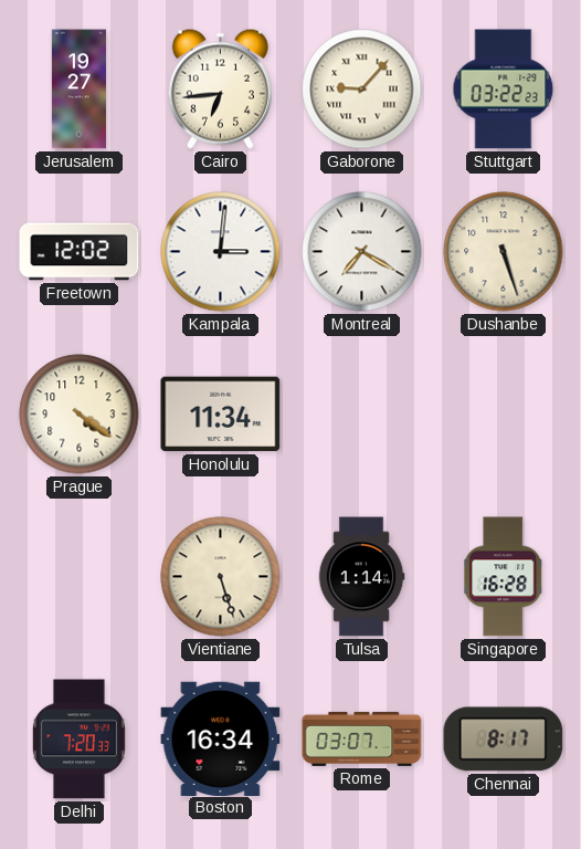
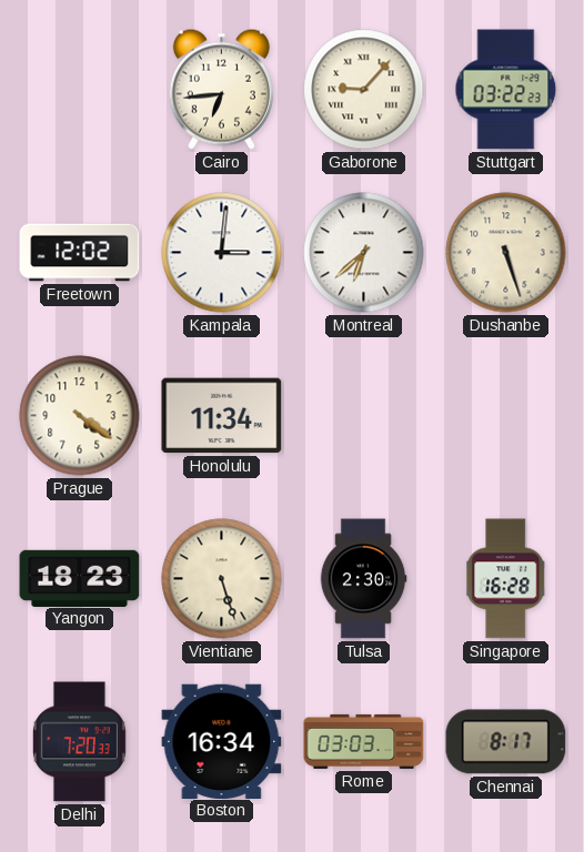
Jerusalem: 19:27 -> none
Montreal: 7:20 -> 6:38
Yangon: none -> 18:23
Tulsa: 1:14 -> 2:30
Rome: 03:07 -> 03:03
